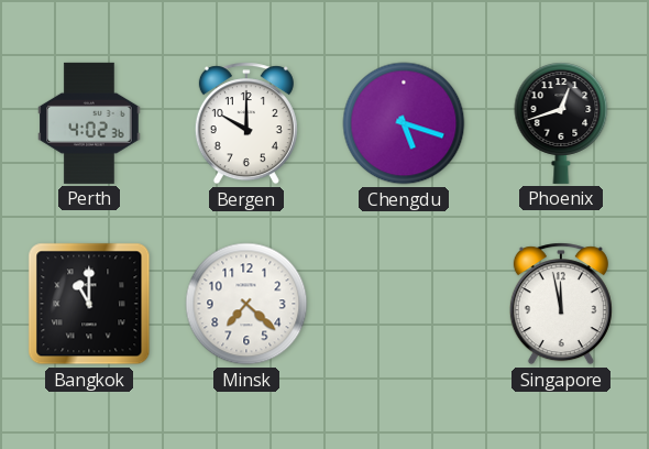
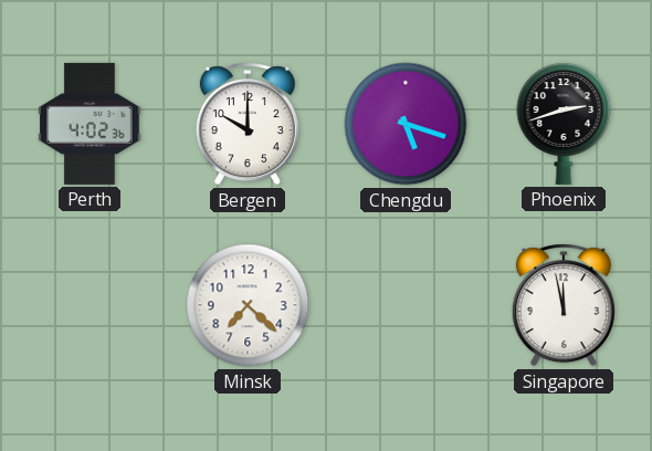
Phoenix: 12:42 -> 2:42
Bangkok: 11:00 -> none
